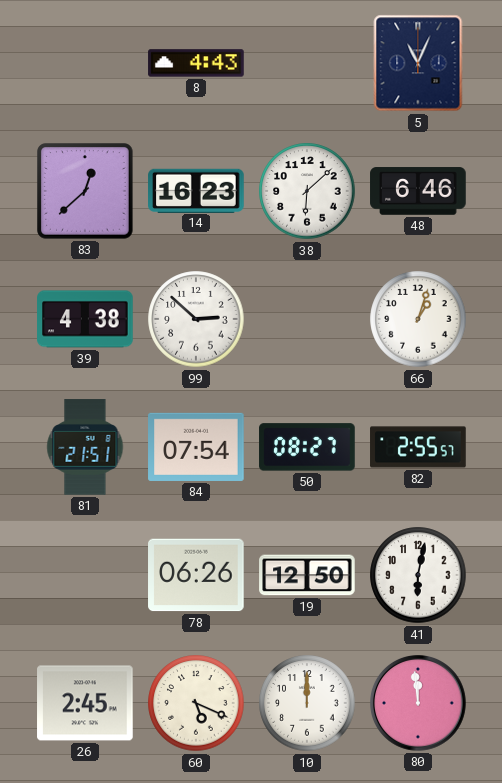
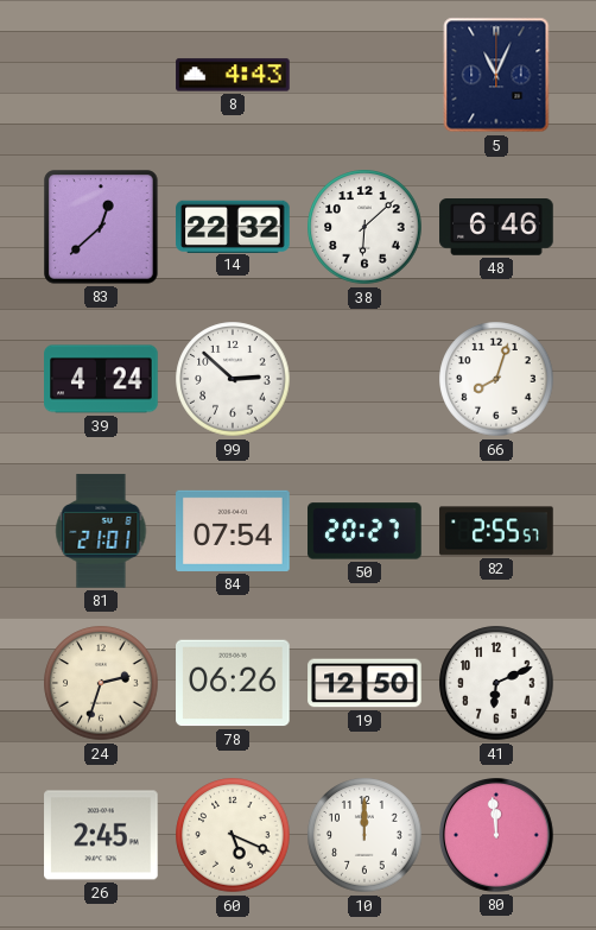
14: 16:23 -> 22:32
39: 4:38 -> 4:24
66: 1:03 -> 8:03
81: 21:51 -> 21:01
50: 08:27 -> 20:27
24: none -> 2:33
41: 6:02 -> 6:11
